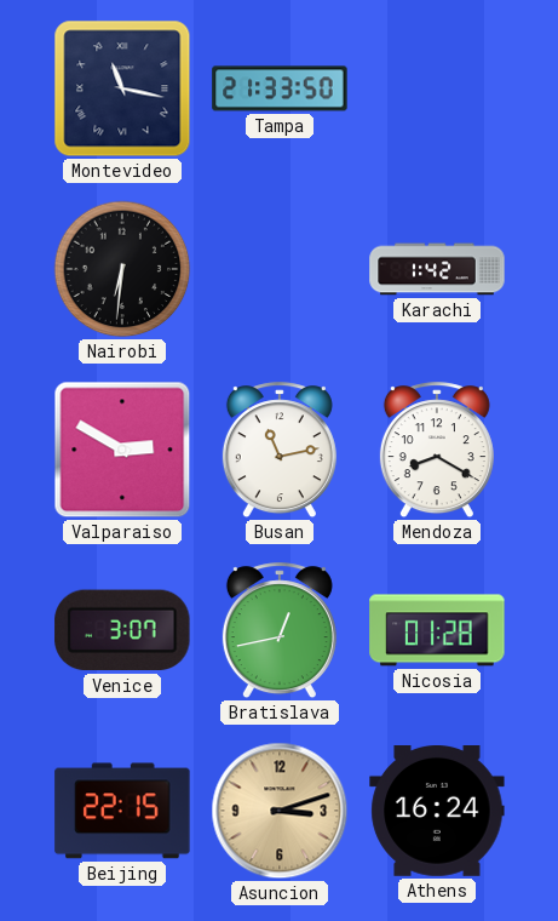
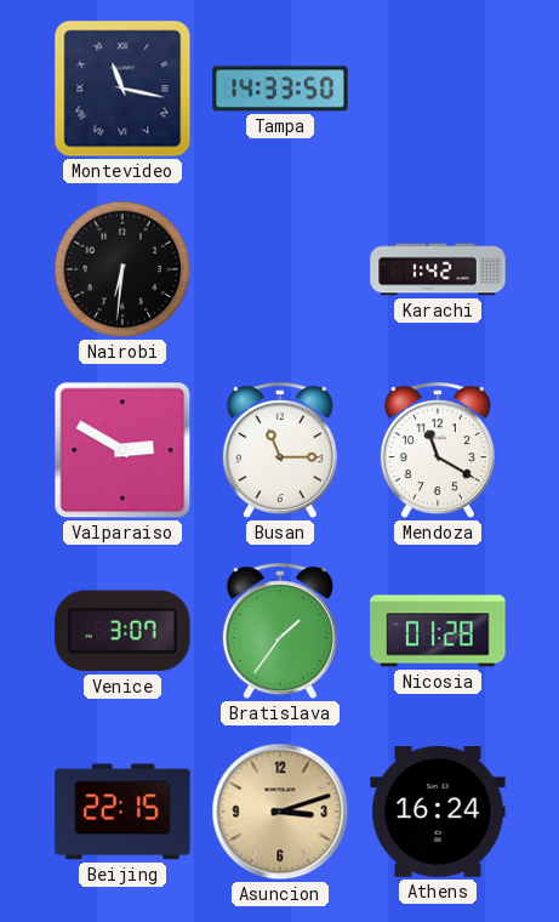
Tampa: 21:33 -> 14:33
Busan: 11:13 -> 11:15
Mendoza: 8:20 -> 11:20
Bratislava: 12:43 -> 1:36
